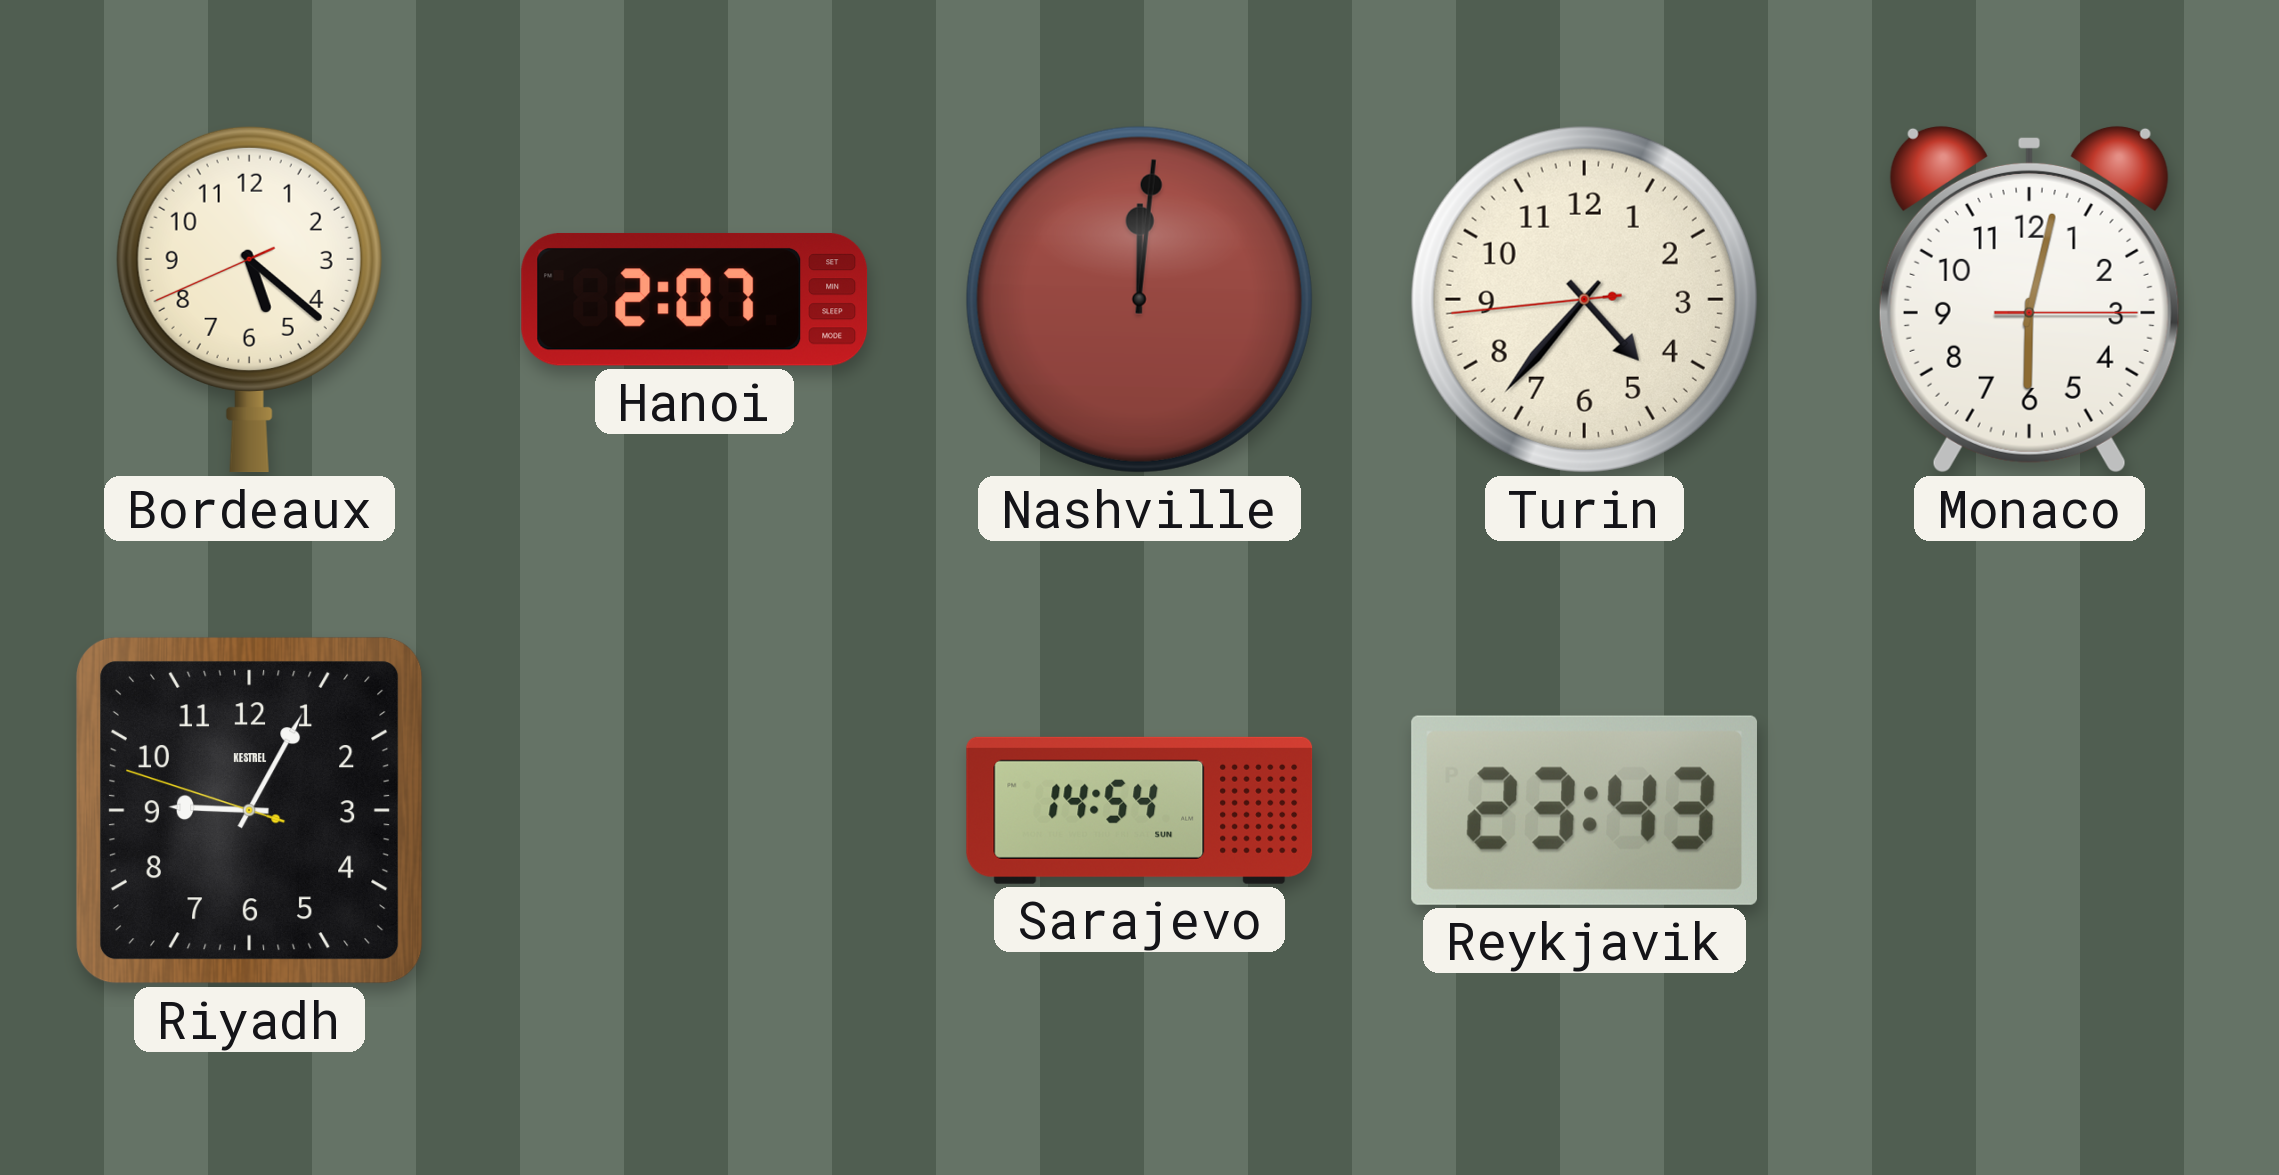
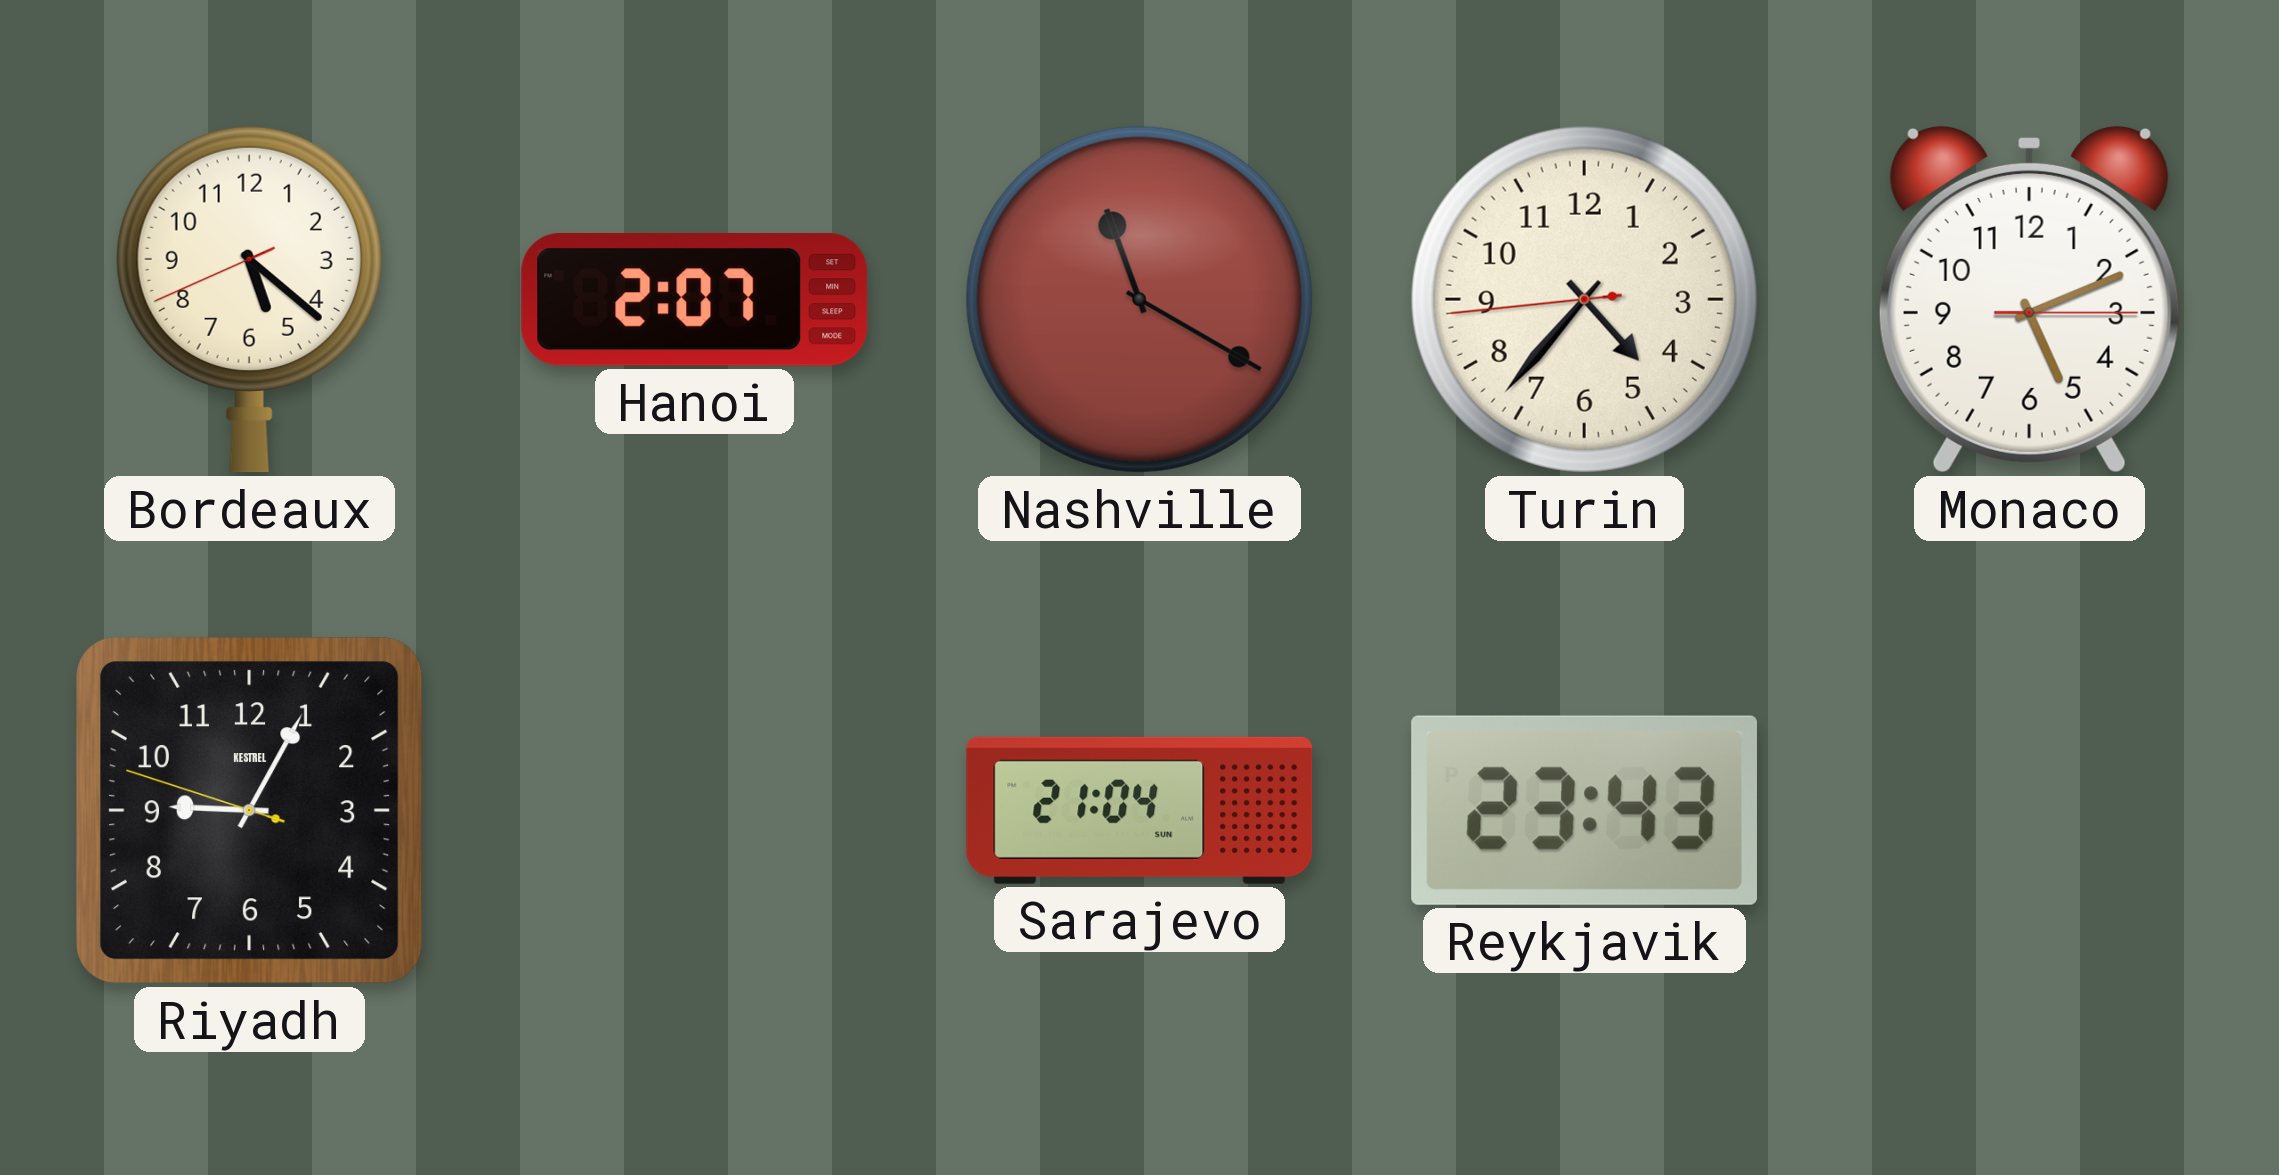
Nashville: 12:01 -> 11:20
Monaco: 6:02 -> 5:11
Sarajevo: 14:54 -> 21:04
